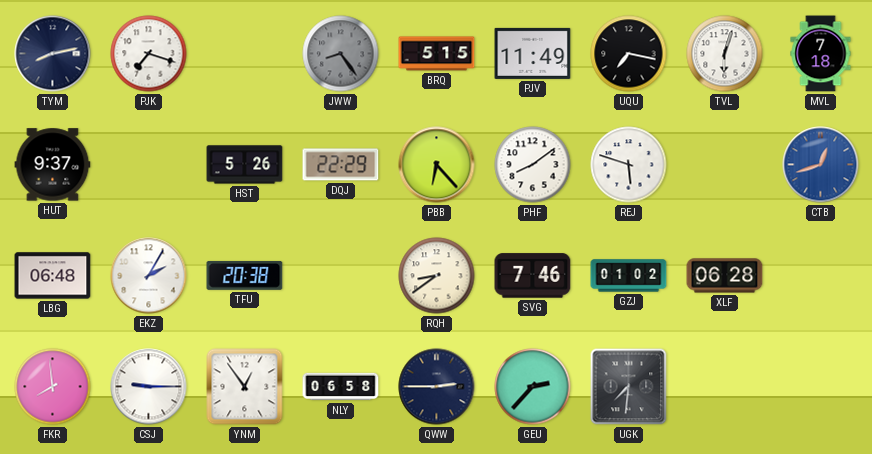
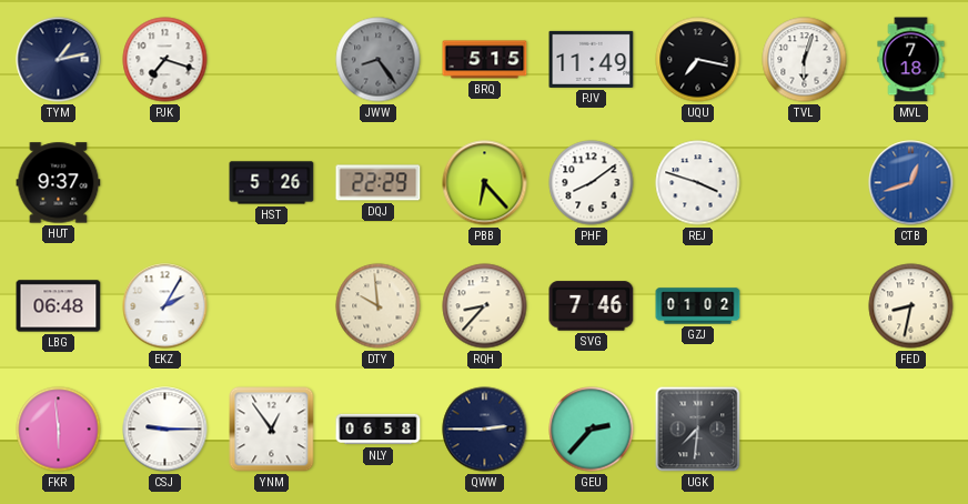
TYM: 8:13 -> 1:13
REJ: 5:48 -> 3:48
TFU: 20:38 -> none
DTY: none -> 9:59
RQH: 8:39 -> 8:37
XLF: 06:28 -> none
FED: none -> 8:32
FKR: 7:59 -> 5:59
